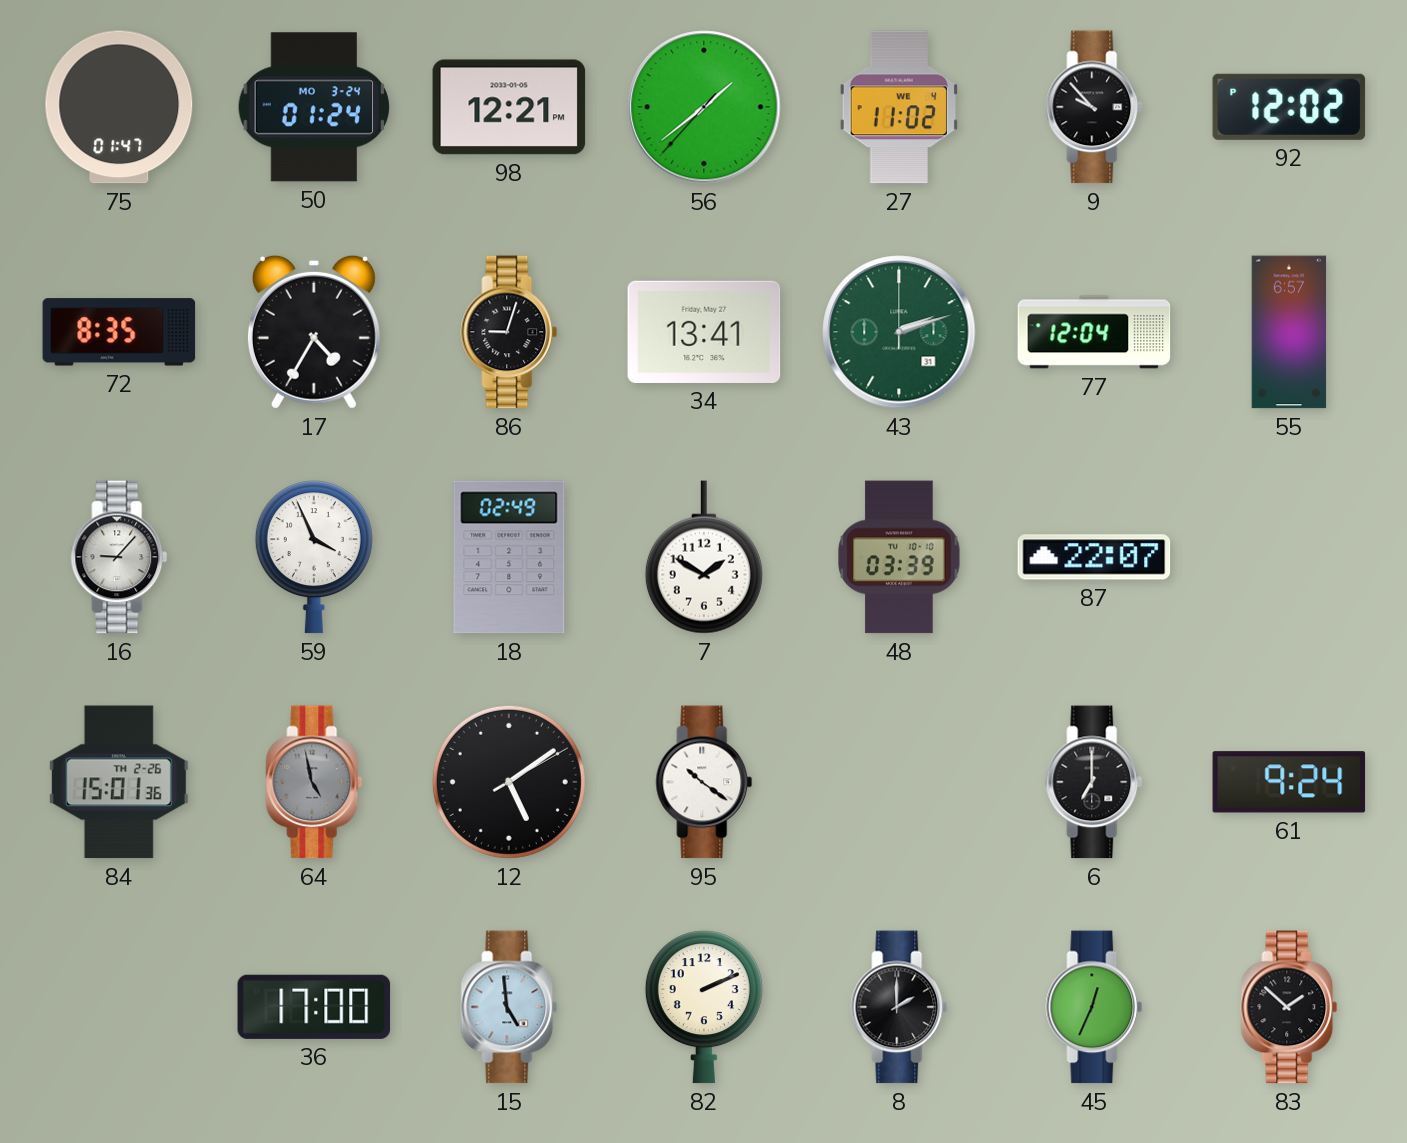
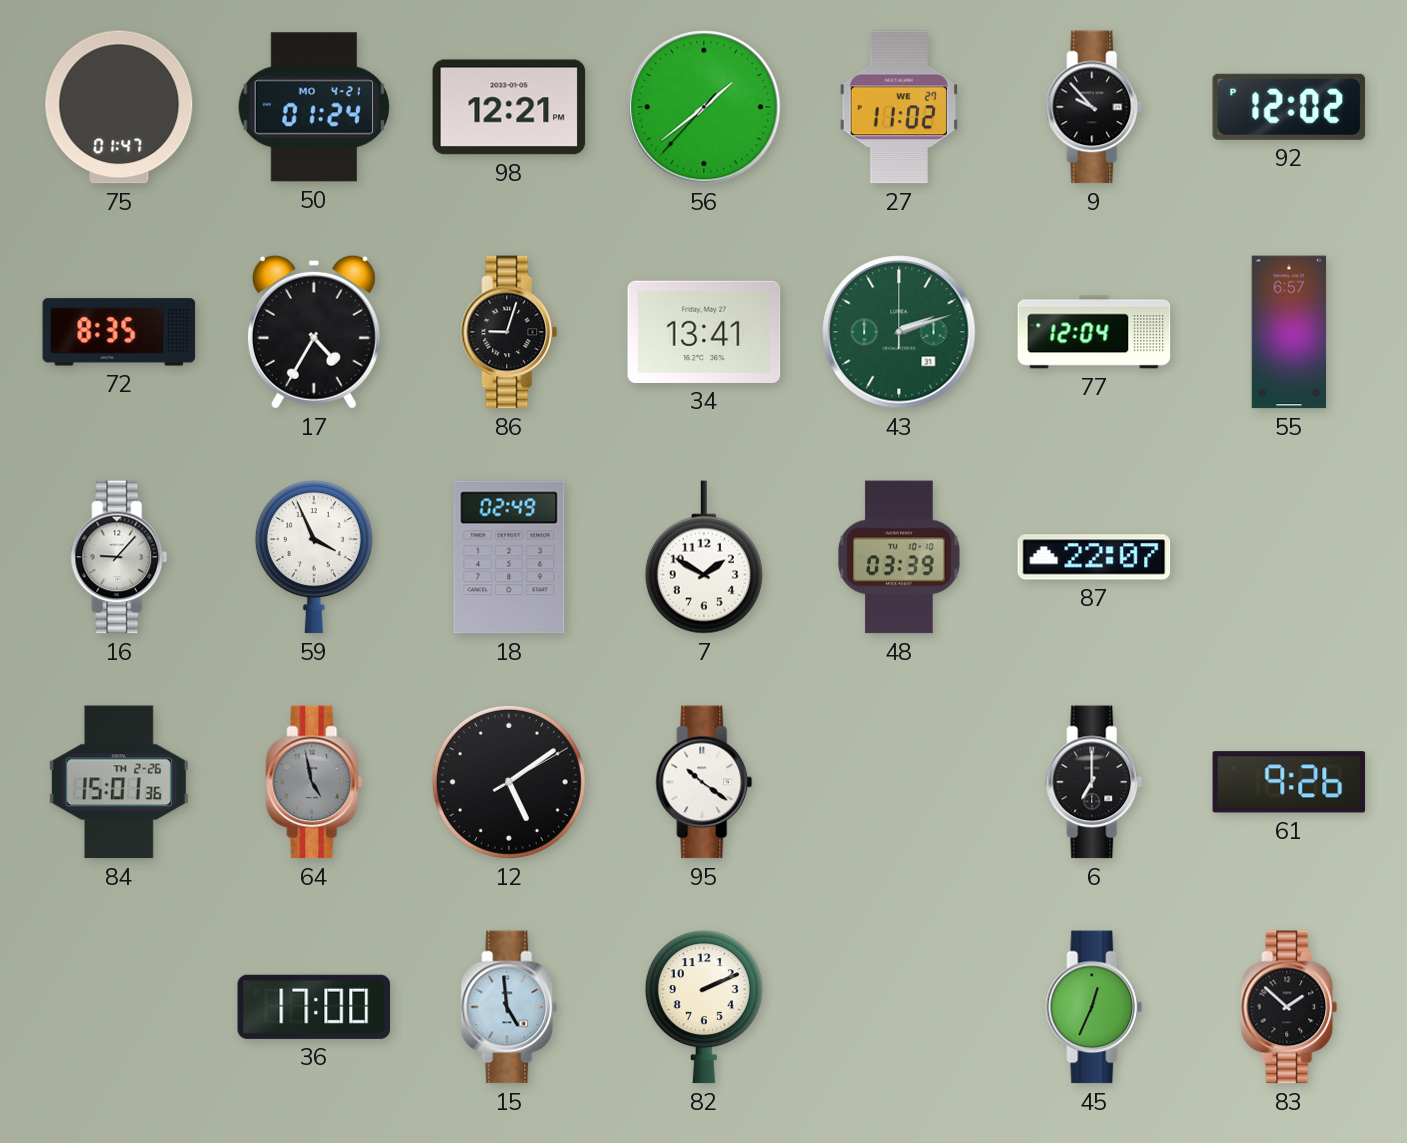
50 date: MO 3-24 -> MO 4-21
27 date: WE 4 -> WE 27
61: 9:24 -> 9:26
8: 2:00 -> none
